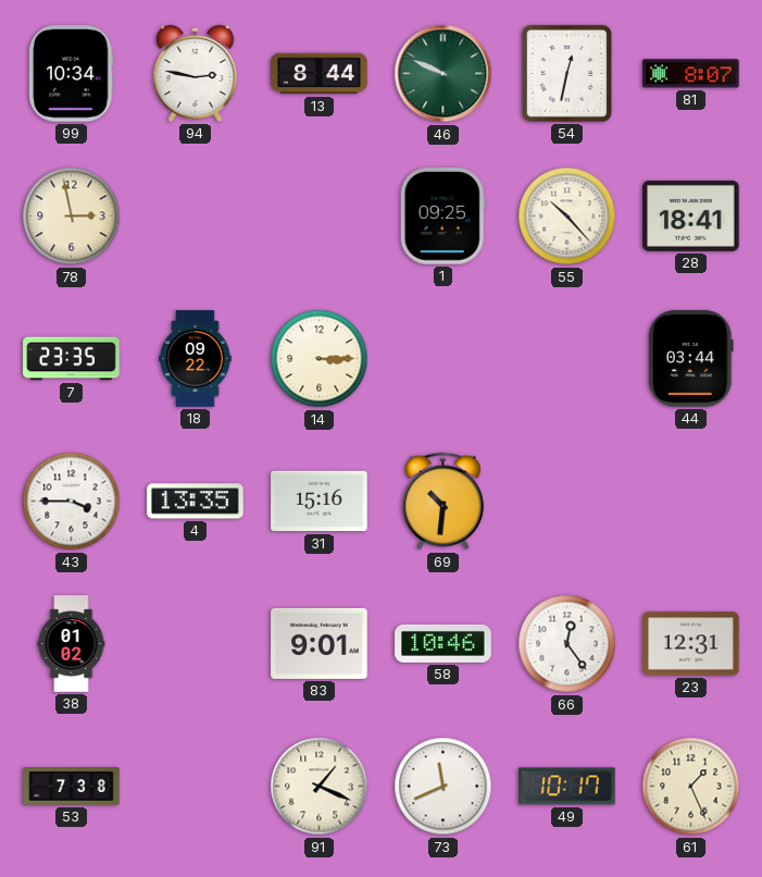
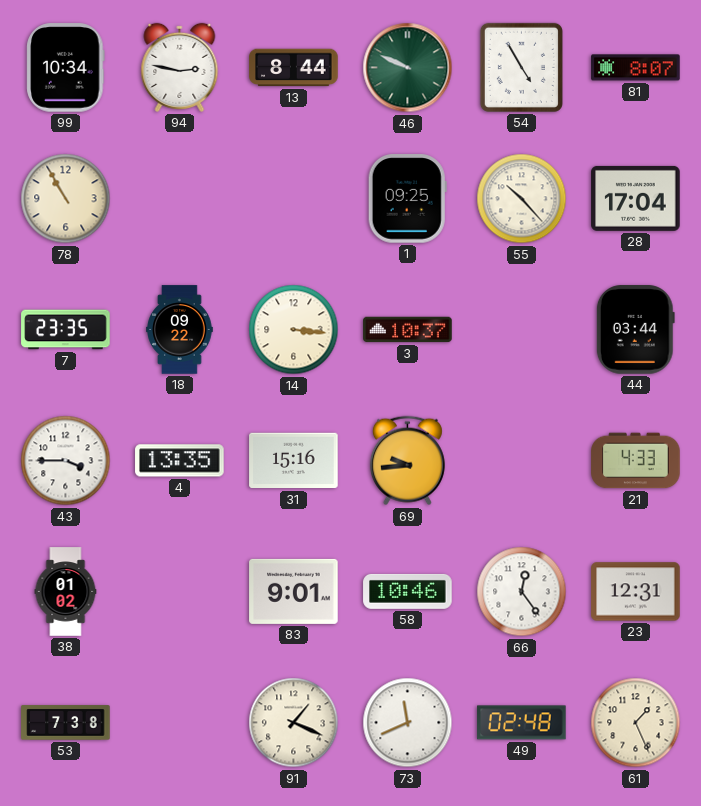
54: 12:32 -> 4:55
78: 2:58 -> 10:55
28: 18:41 -> 17:04
14: 3:15 -> 3:16
3: none -> 10:37
69: 10:31 -> 9:44
21: none -> 4:33
49: 10:17 -> 02:48
